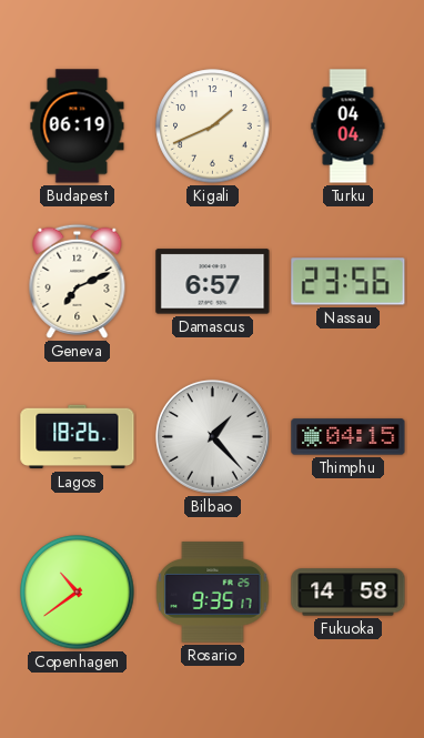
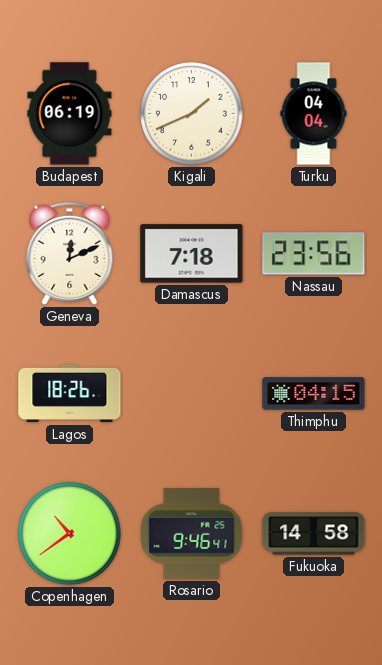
Geneva: 7:11 -> 12:11
Damascus: 6:57 -> 7:18
Bilbao: 1:23 -> none
Rosario: 9:35 -> 9:46
